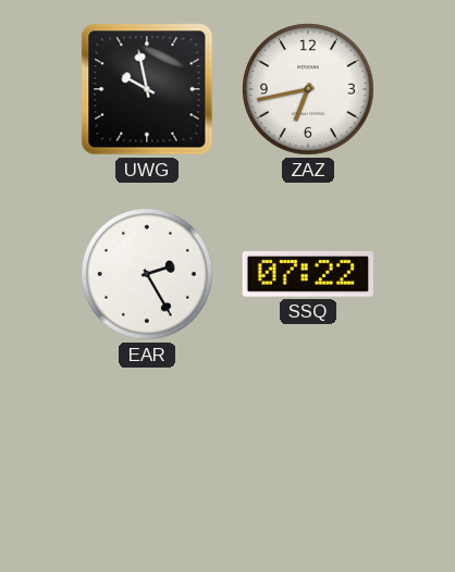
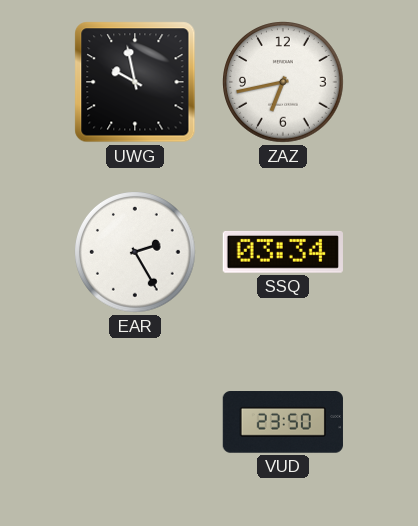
SSQ: 07:22 -> 03:34
VUD: none -> 23:50
